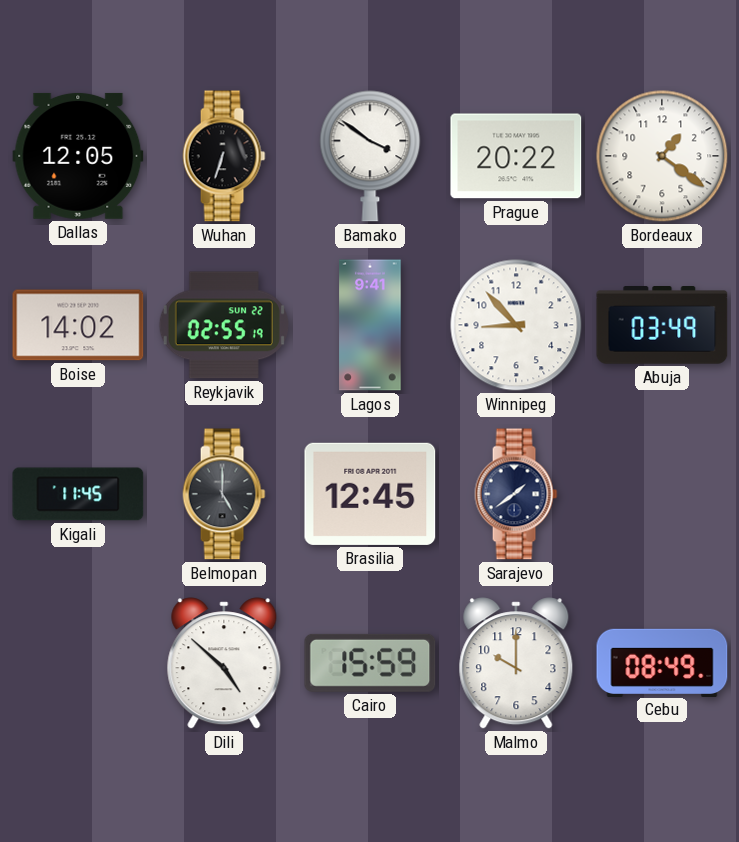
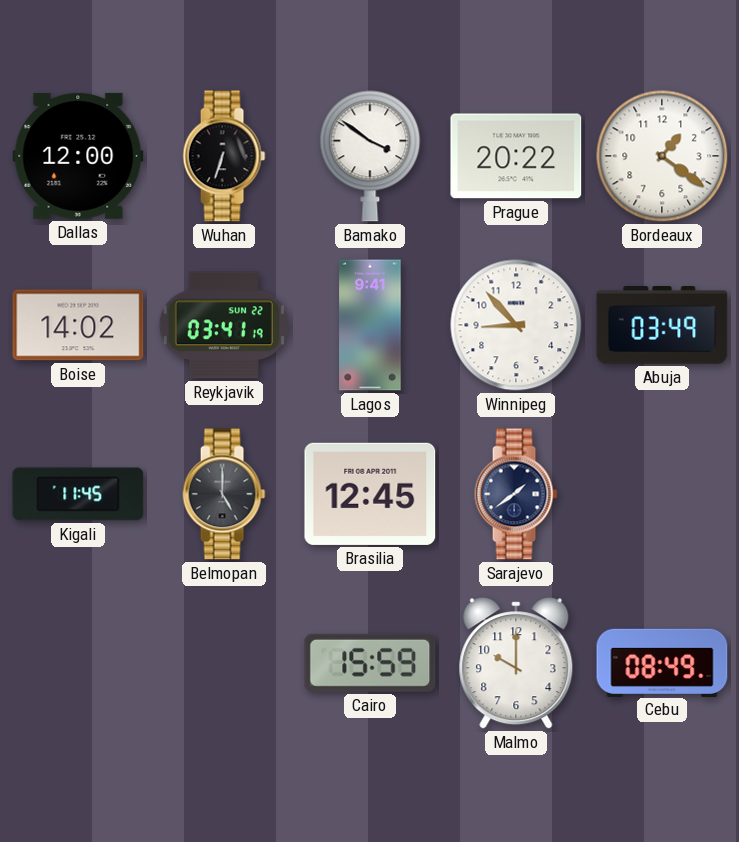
Dallas: 12:05 -> 12:00
Reykjavik: 02:55 -> 03:41
Dili: 4:52 -> none
